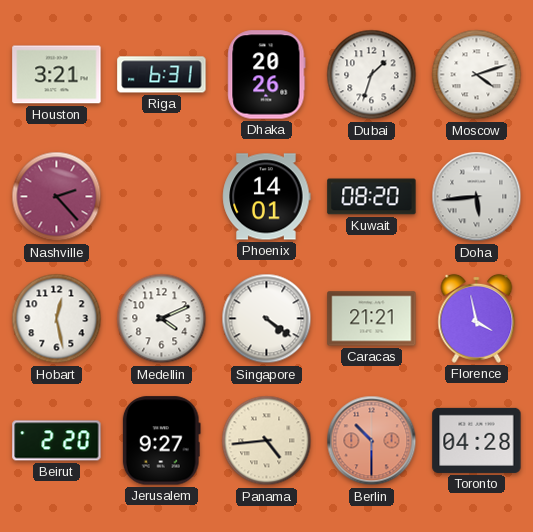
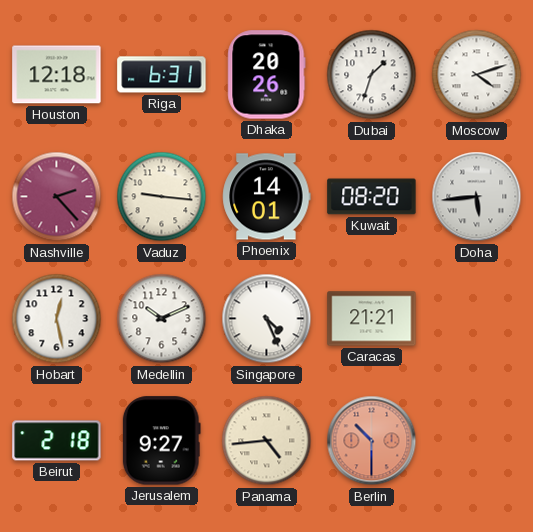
Houston: 3:21 -> 12:18
Vaduz: none -> 9:16
Medellin: 4:11 -> 10:11
Singapore: 4:21 -> 4:26
Florence: 3:58 -> none
Beirut: 2:20 -> 2:18
Toronto: 04:28 -> none
